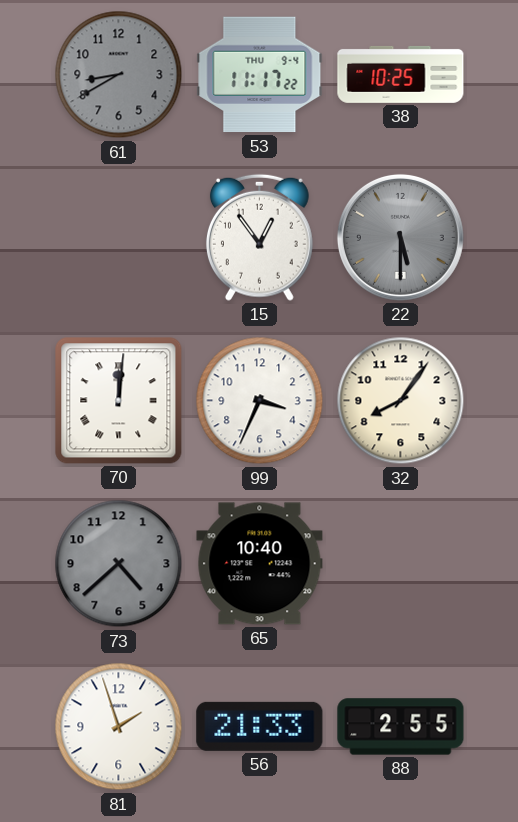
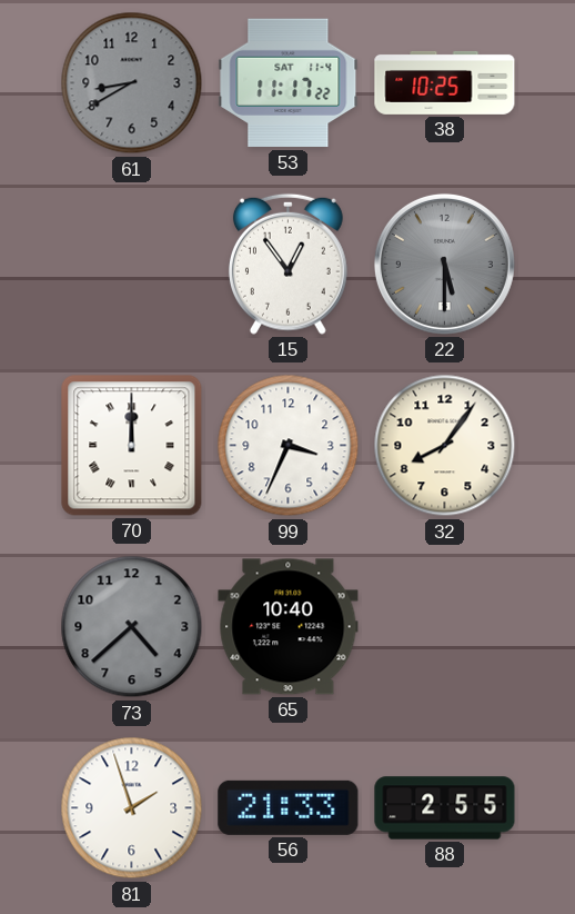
53 date: THU 9-4 -> SAT 11-4
70: 12:01 -> 12:00
